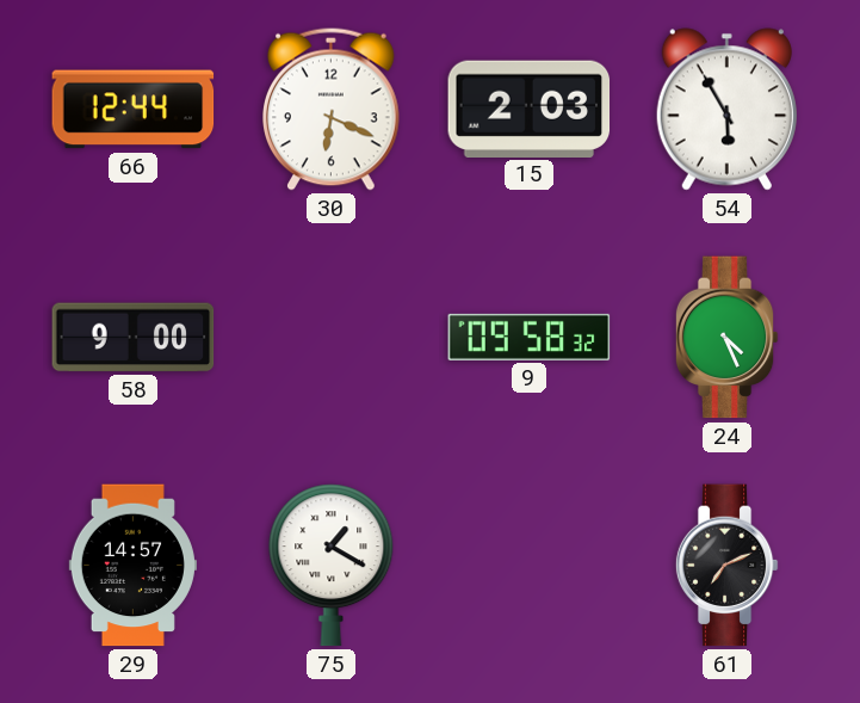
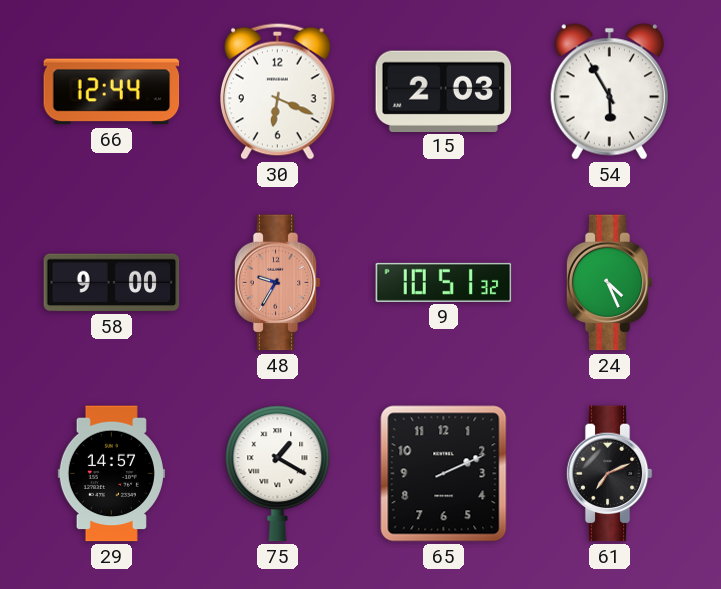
48: none -> 9:35
9: 09:58 -> 10:51
65: none -> 2:11
